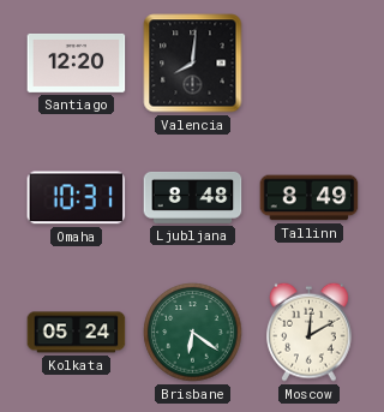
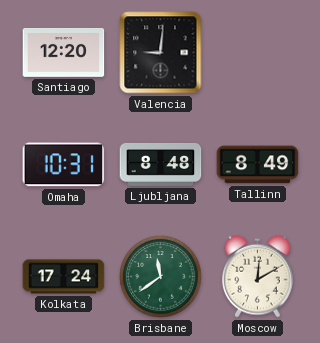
Valencia: 8:01 -> 9:01
Kolkata: 05:24 -> 17:24
Brisbane: 6:21 -> 11:39
